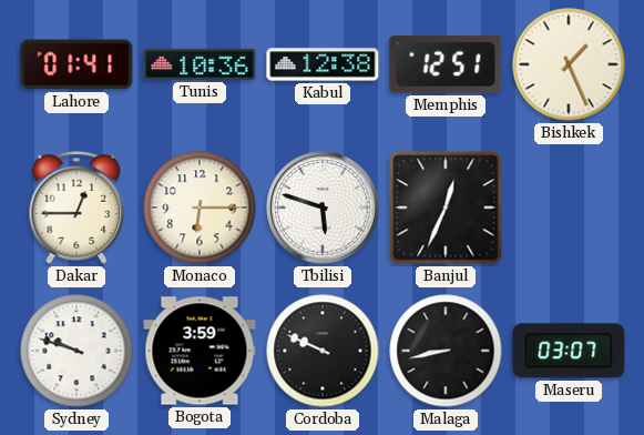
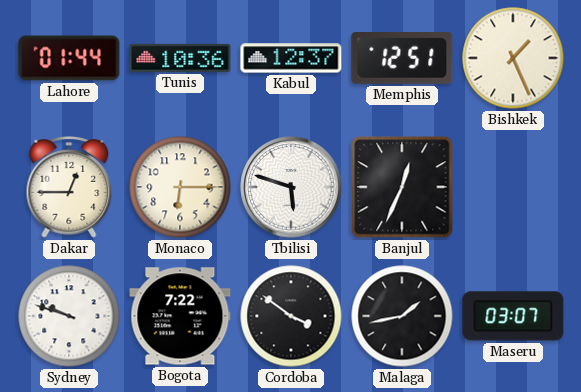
Lahore: 01:41 -> 01:44
Kabul: 12:38 -> 12:37
Bogota: 3:59 -> 7:22
Cordoba: 9:49 -> 3:51
Malaga: 8:43 -> 1:43
